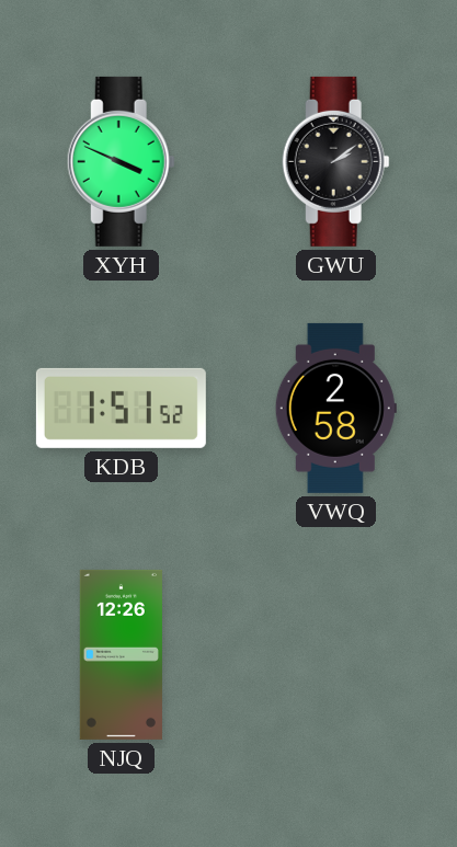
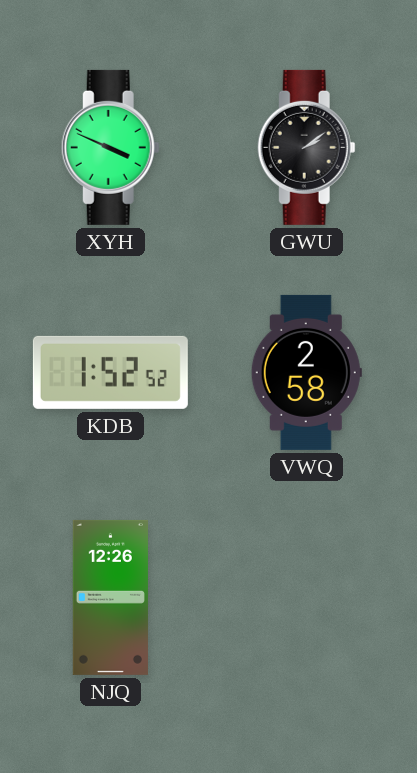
KDB: 1:51 -> 1:52
